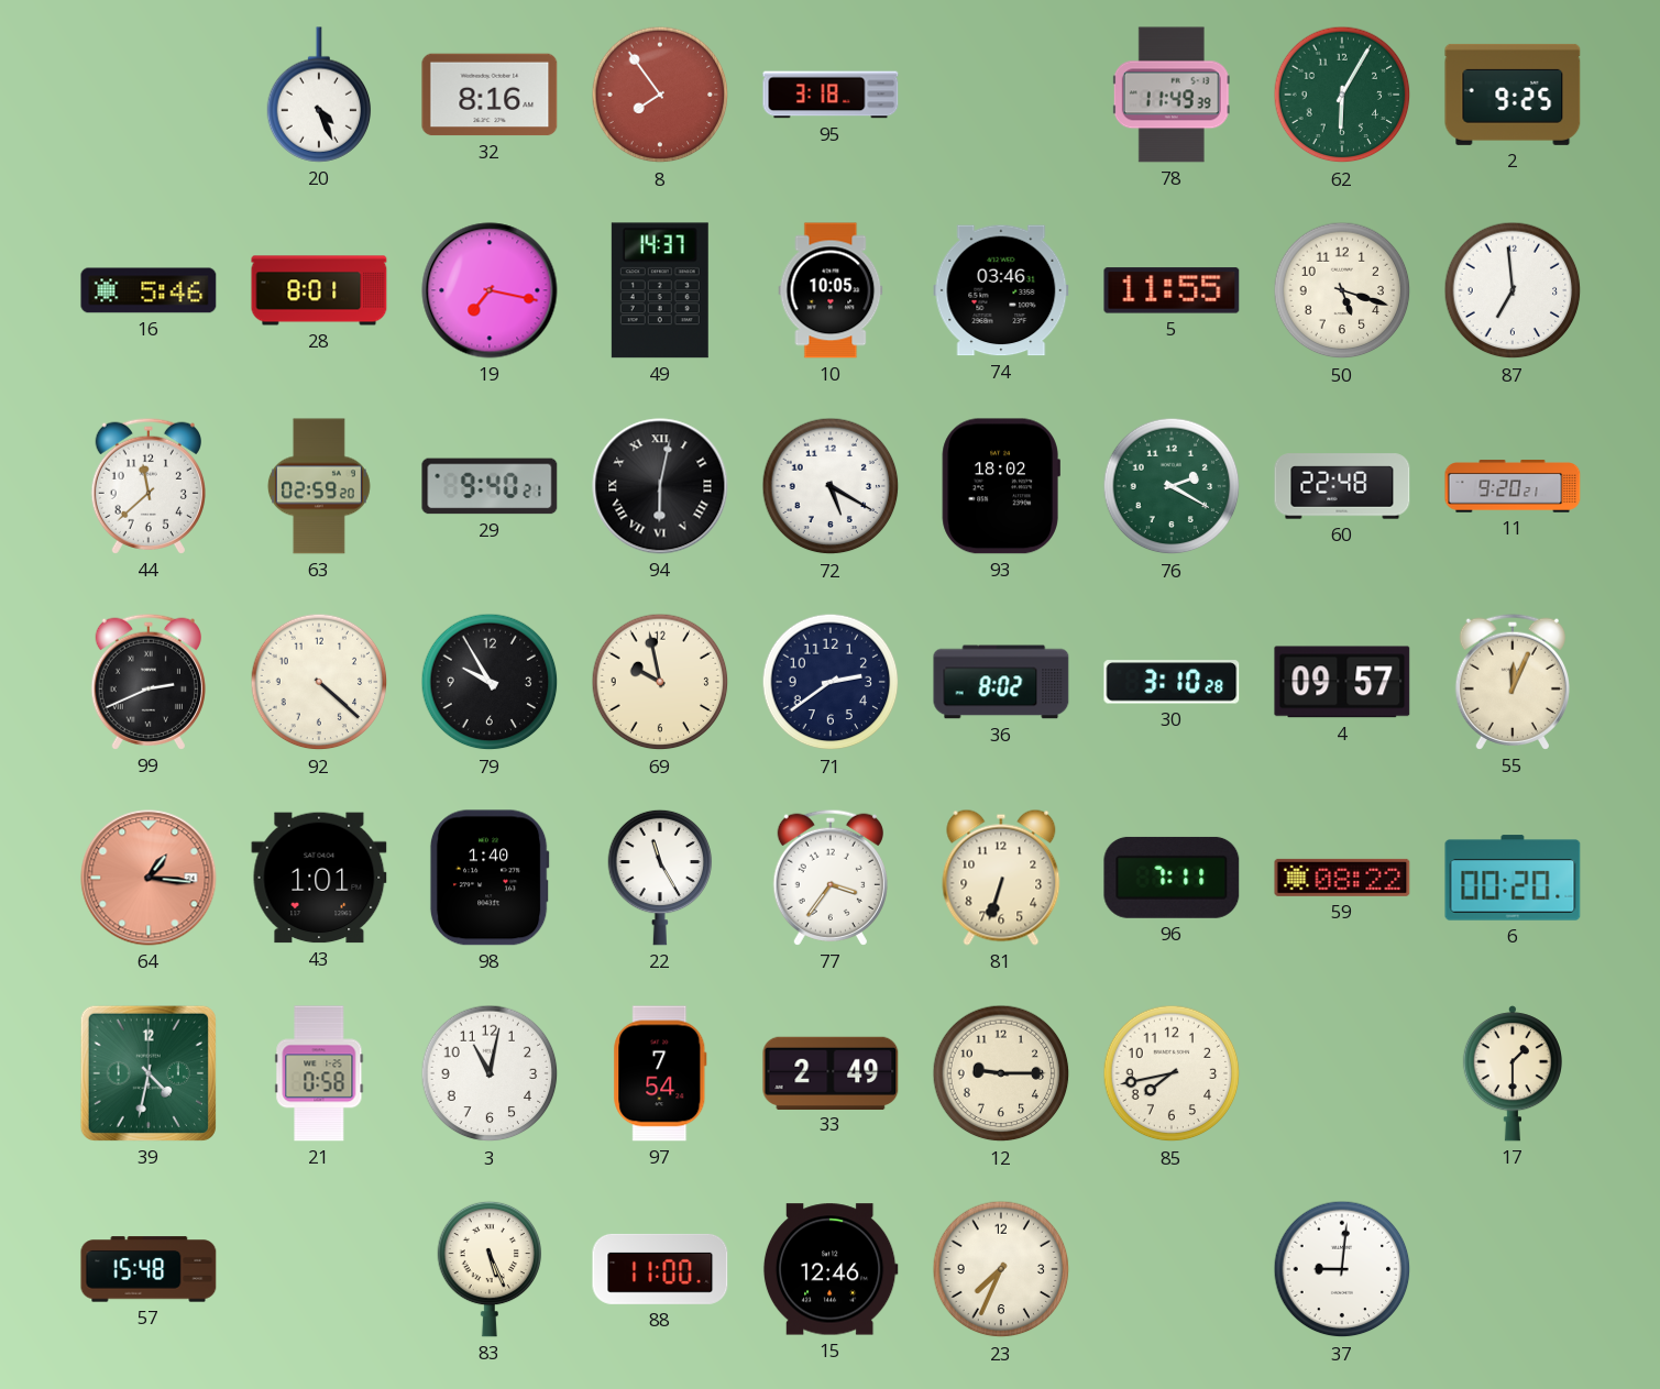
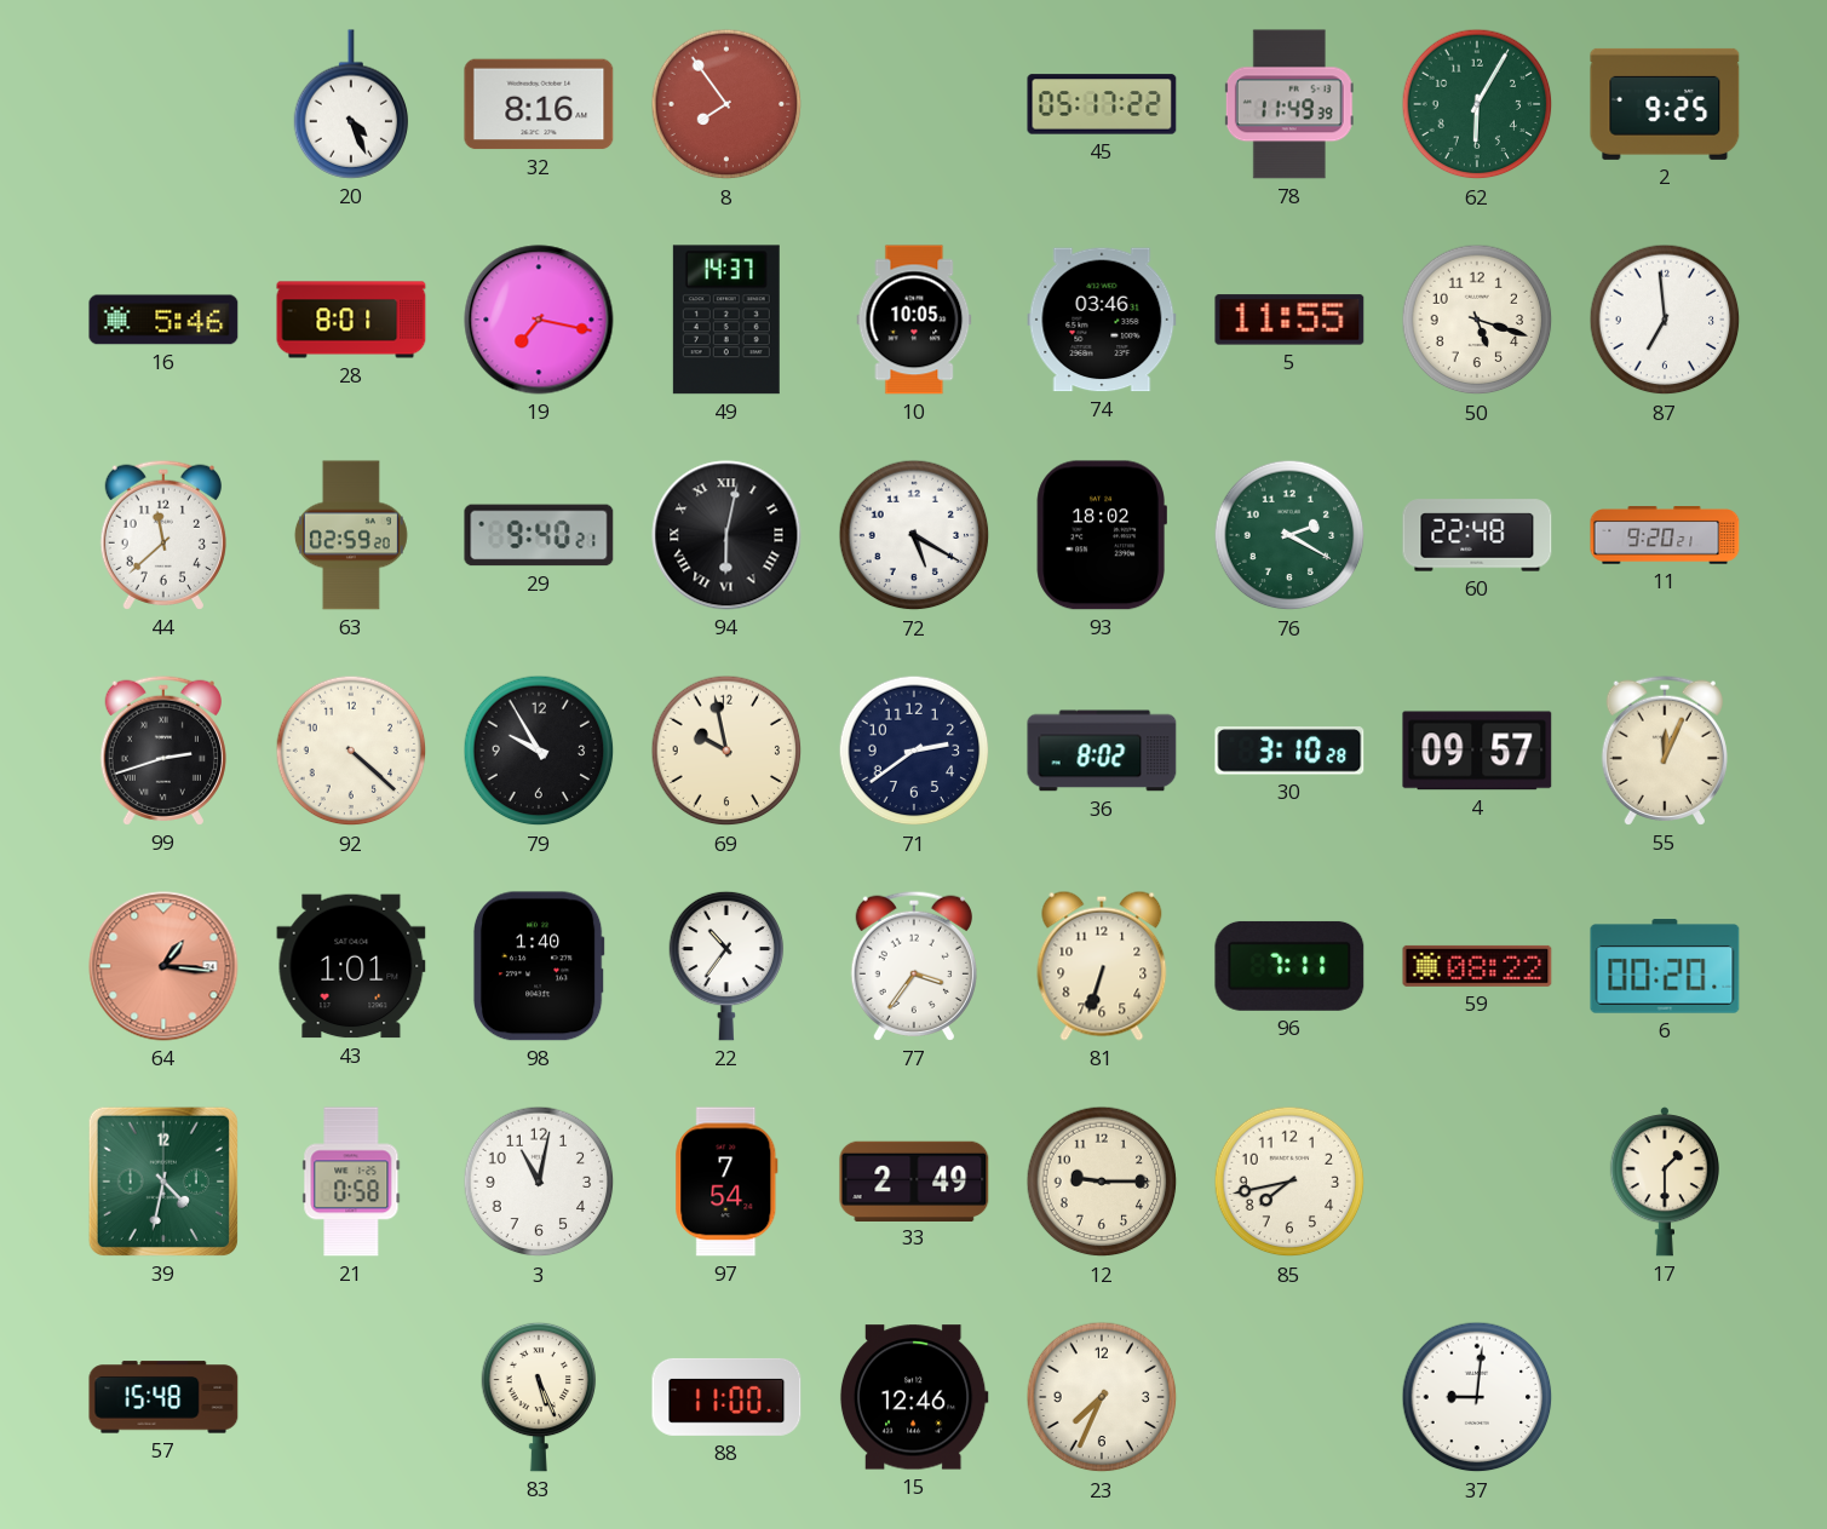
95: 3:18 -> none
45: none -> 05:17
99: 2:41 -> 2:42
22: 11:25 -> 10:36
